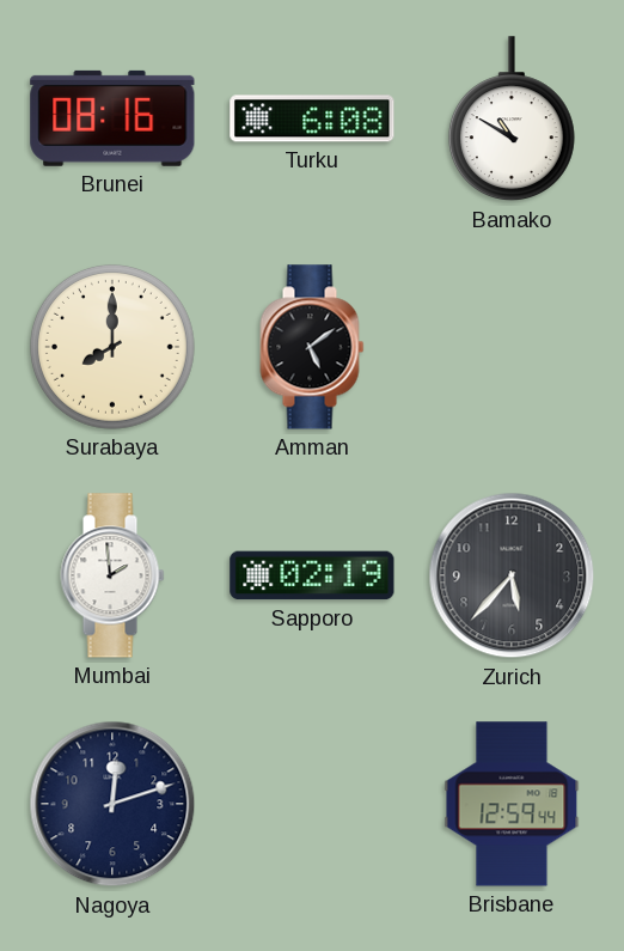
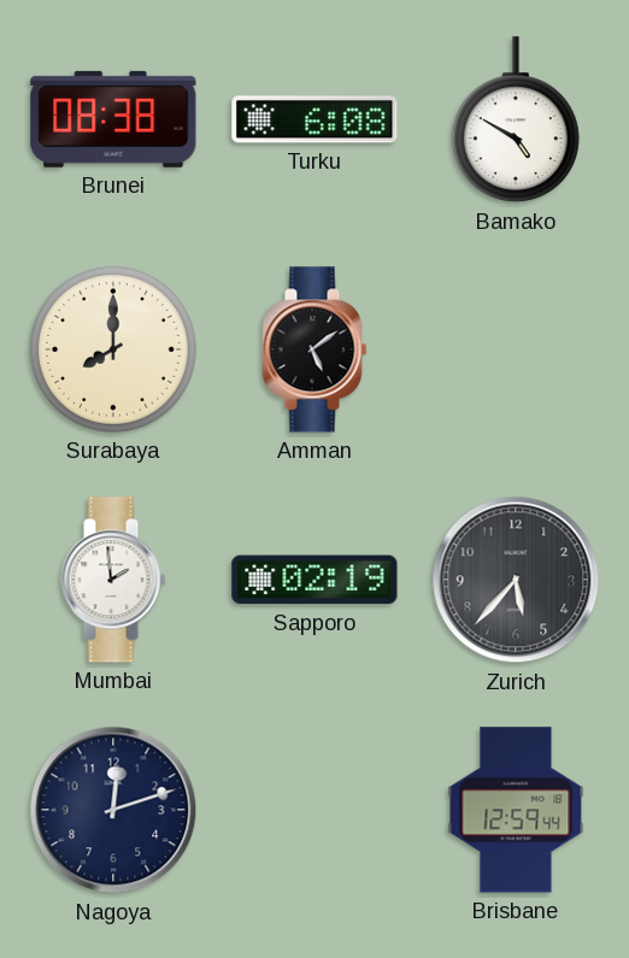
Brunei: 08:16 -> 08:38
Bamako: 10:50 -> 4:50
